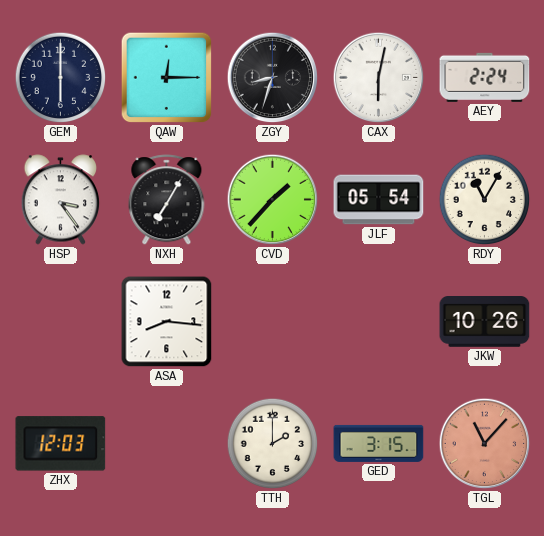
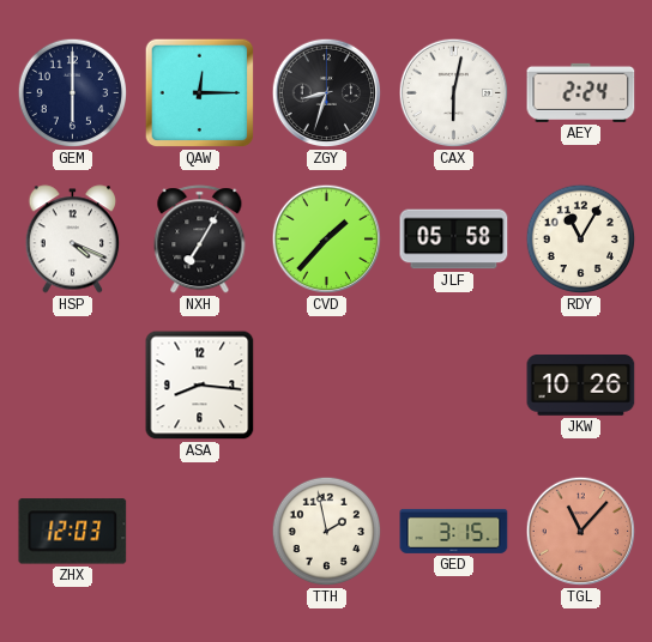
HSP: 3:24 -> 4:19
JLF: 05:54 -> 05:58
TTH: 2:00 -> 1:58
